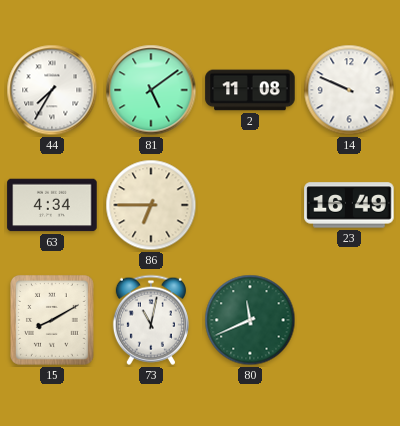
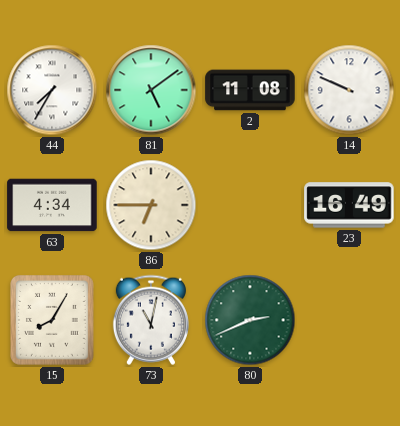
15: 8:10 -> 8:05
80: 11:41 -> 2:41
